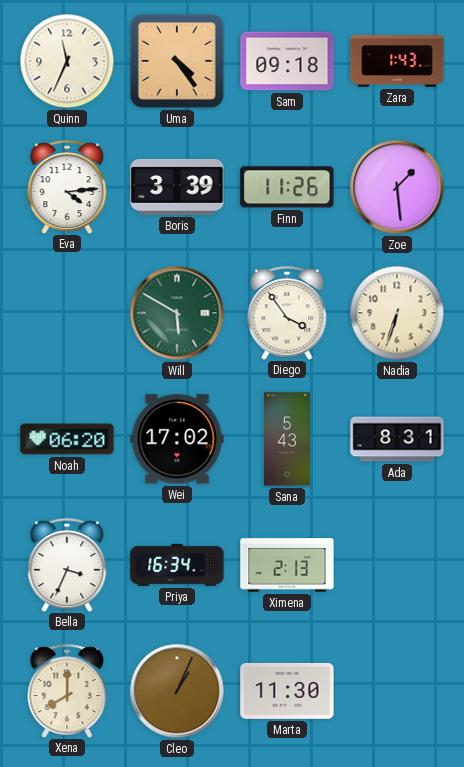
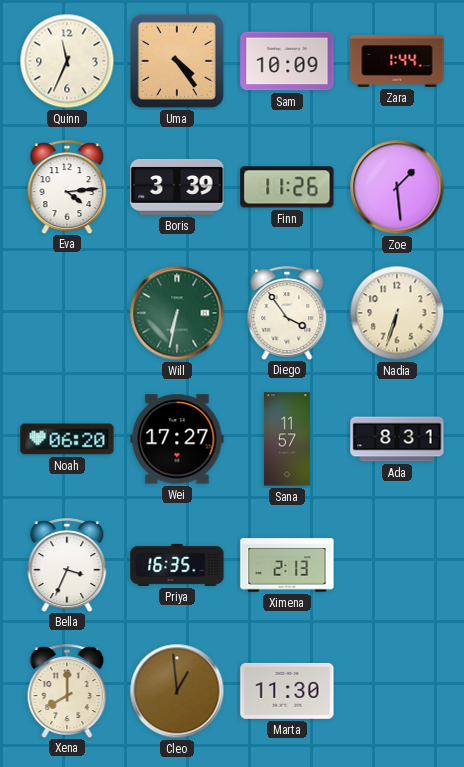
Sam: 09:18 -> 10:09
Zara: 1:43 -> 1:44
Will: 5:50 -> 6:32
Wei: 17:02 -> 17:27
Sana: 5:43 -> 11:57
Priya: 16:34 -> 16:35
Cleo: 1:04 -> 12:59
